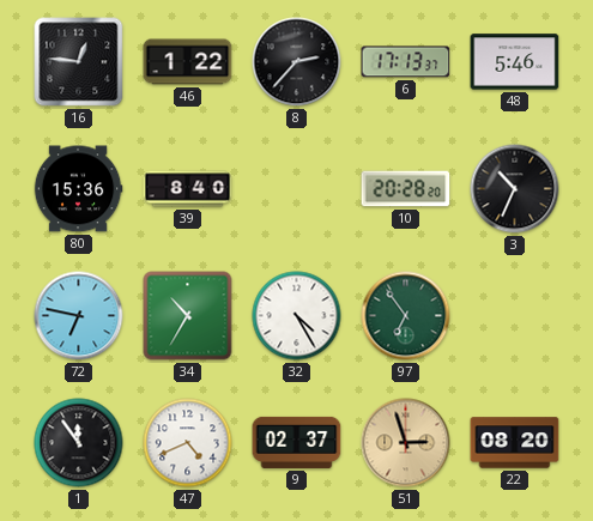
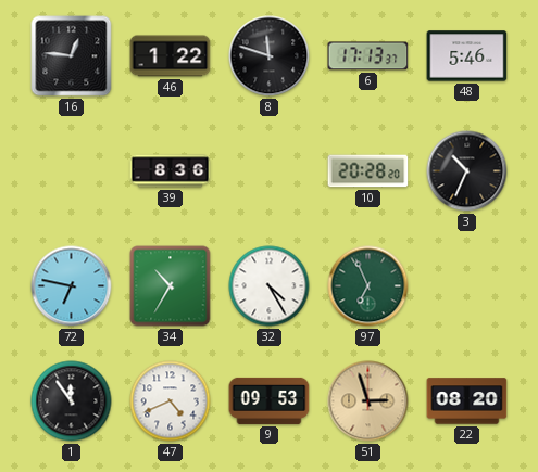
8: 2:37 -> 11:48
80: 15:36 -> none
39: 8:40 -> 8:36
97: 6:54 -> 6:56
9: 02:37 -> 09:53
